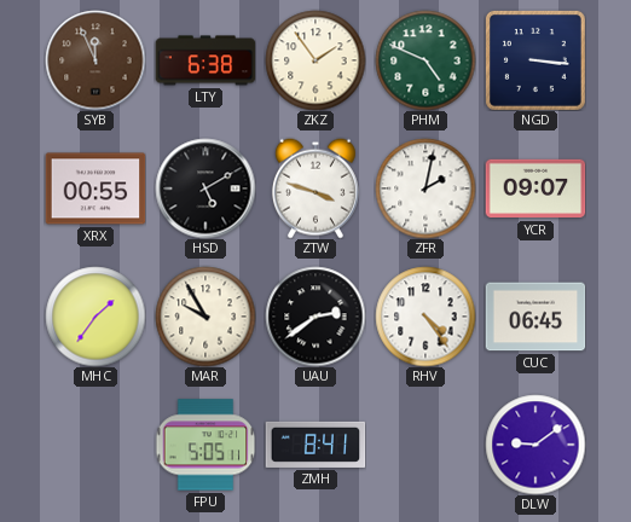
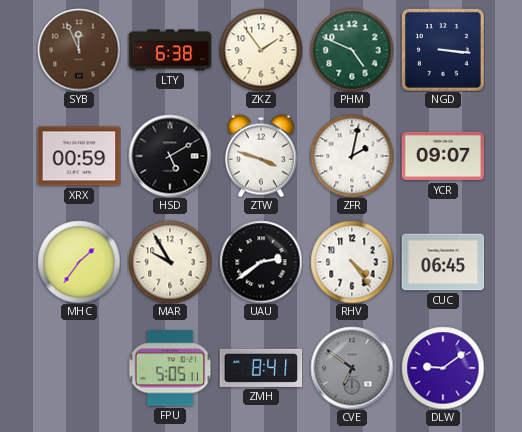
XRX: 00:55 -> 00:59
CVE: none -> 6:51
